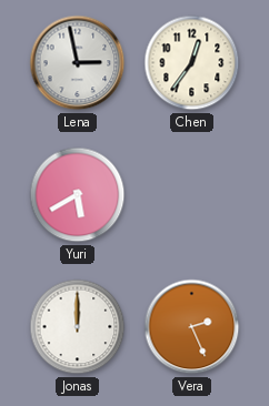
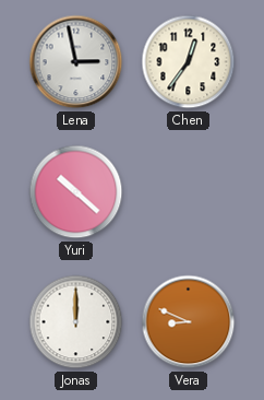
Yuri: 5:40 -> 10:22
Vera: 2:26 -> 8:49
